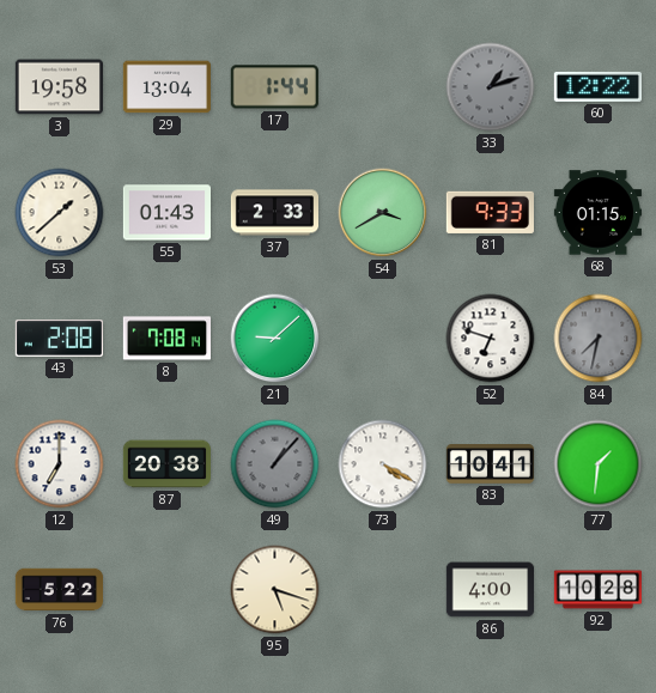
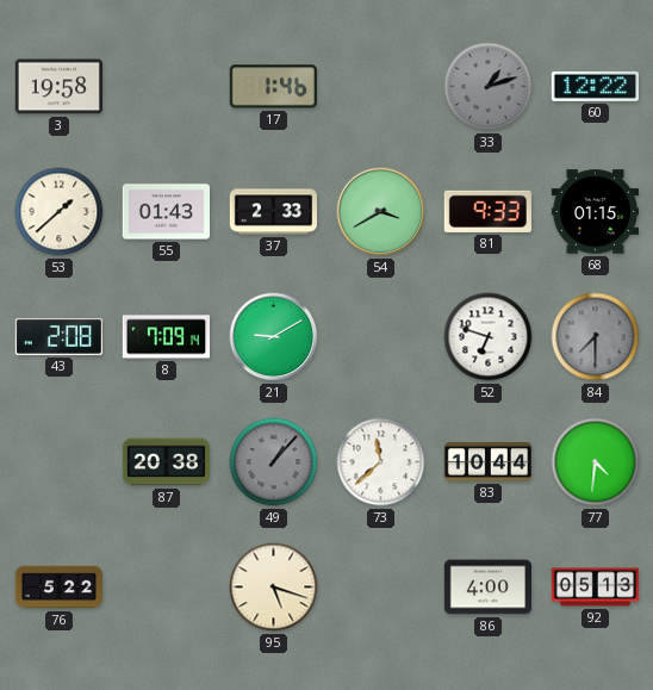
29: 13:04 -> none
17: 1:44 -> 1:46
8: 7:08 -> 7:09
21: 9:08 -> 9:10
84: 7:32 -> 7:30
12: 7:00 -> none
73: 4:20 -> 11:38
83: 10:41 -> 10:44
77: 1:31 -> 4:31
92: 10:28 -> 05:13
